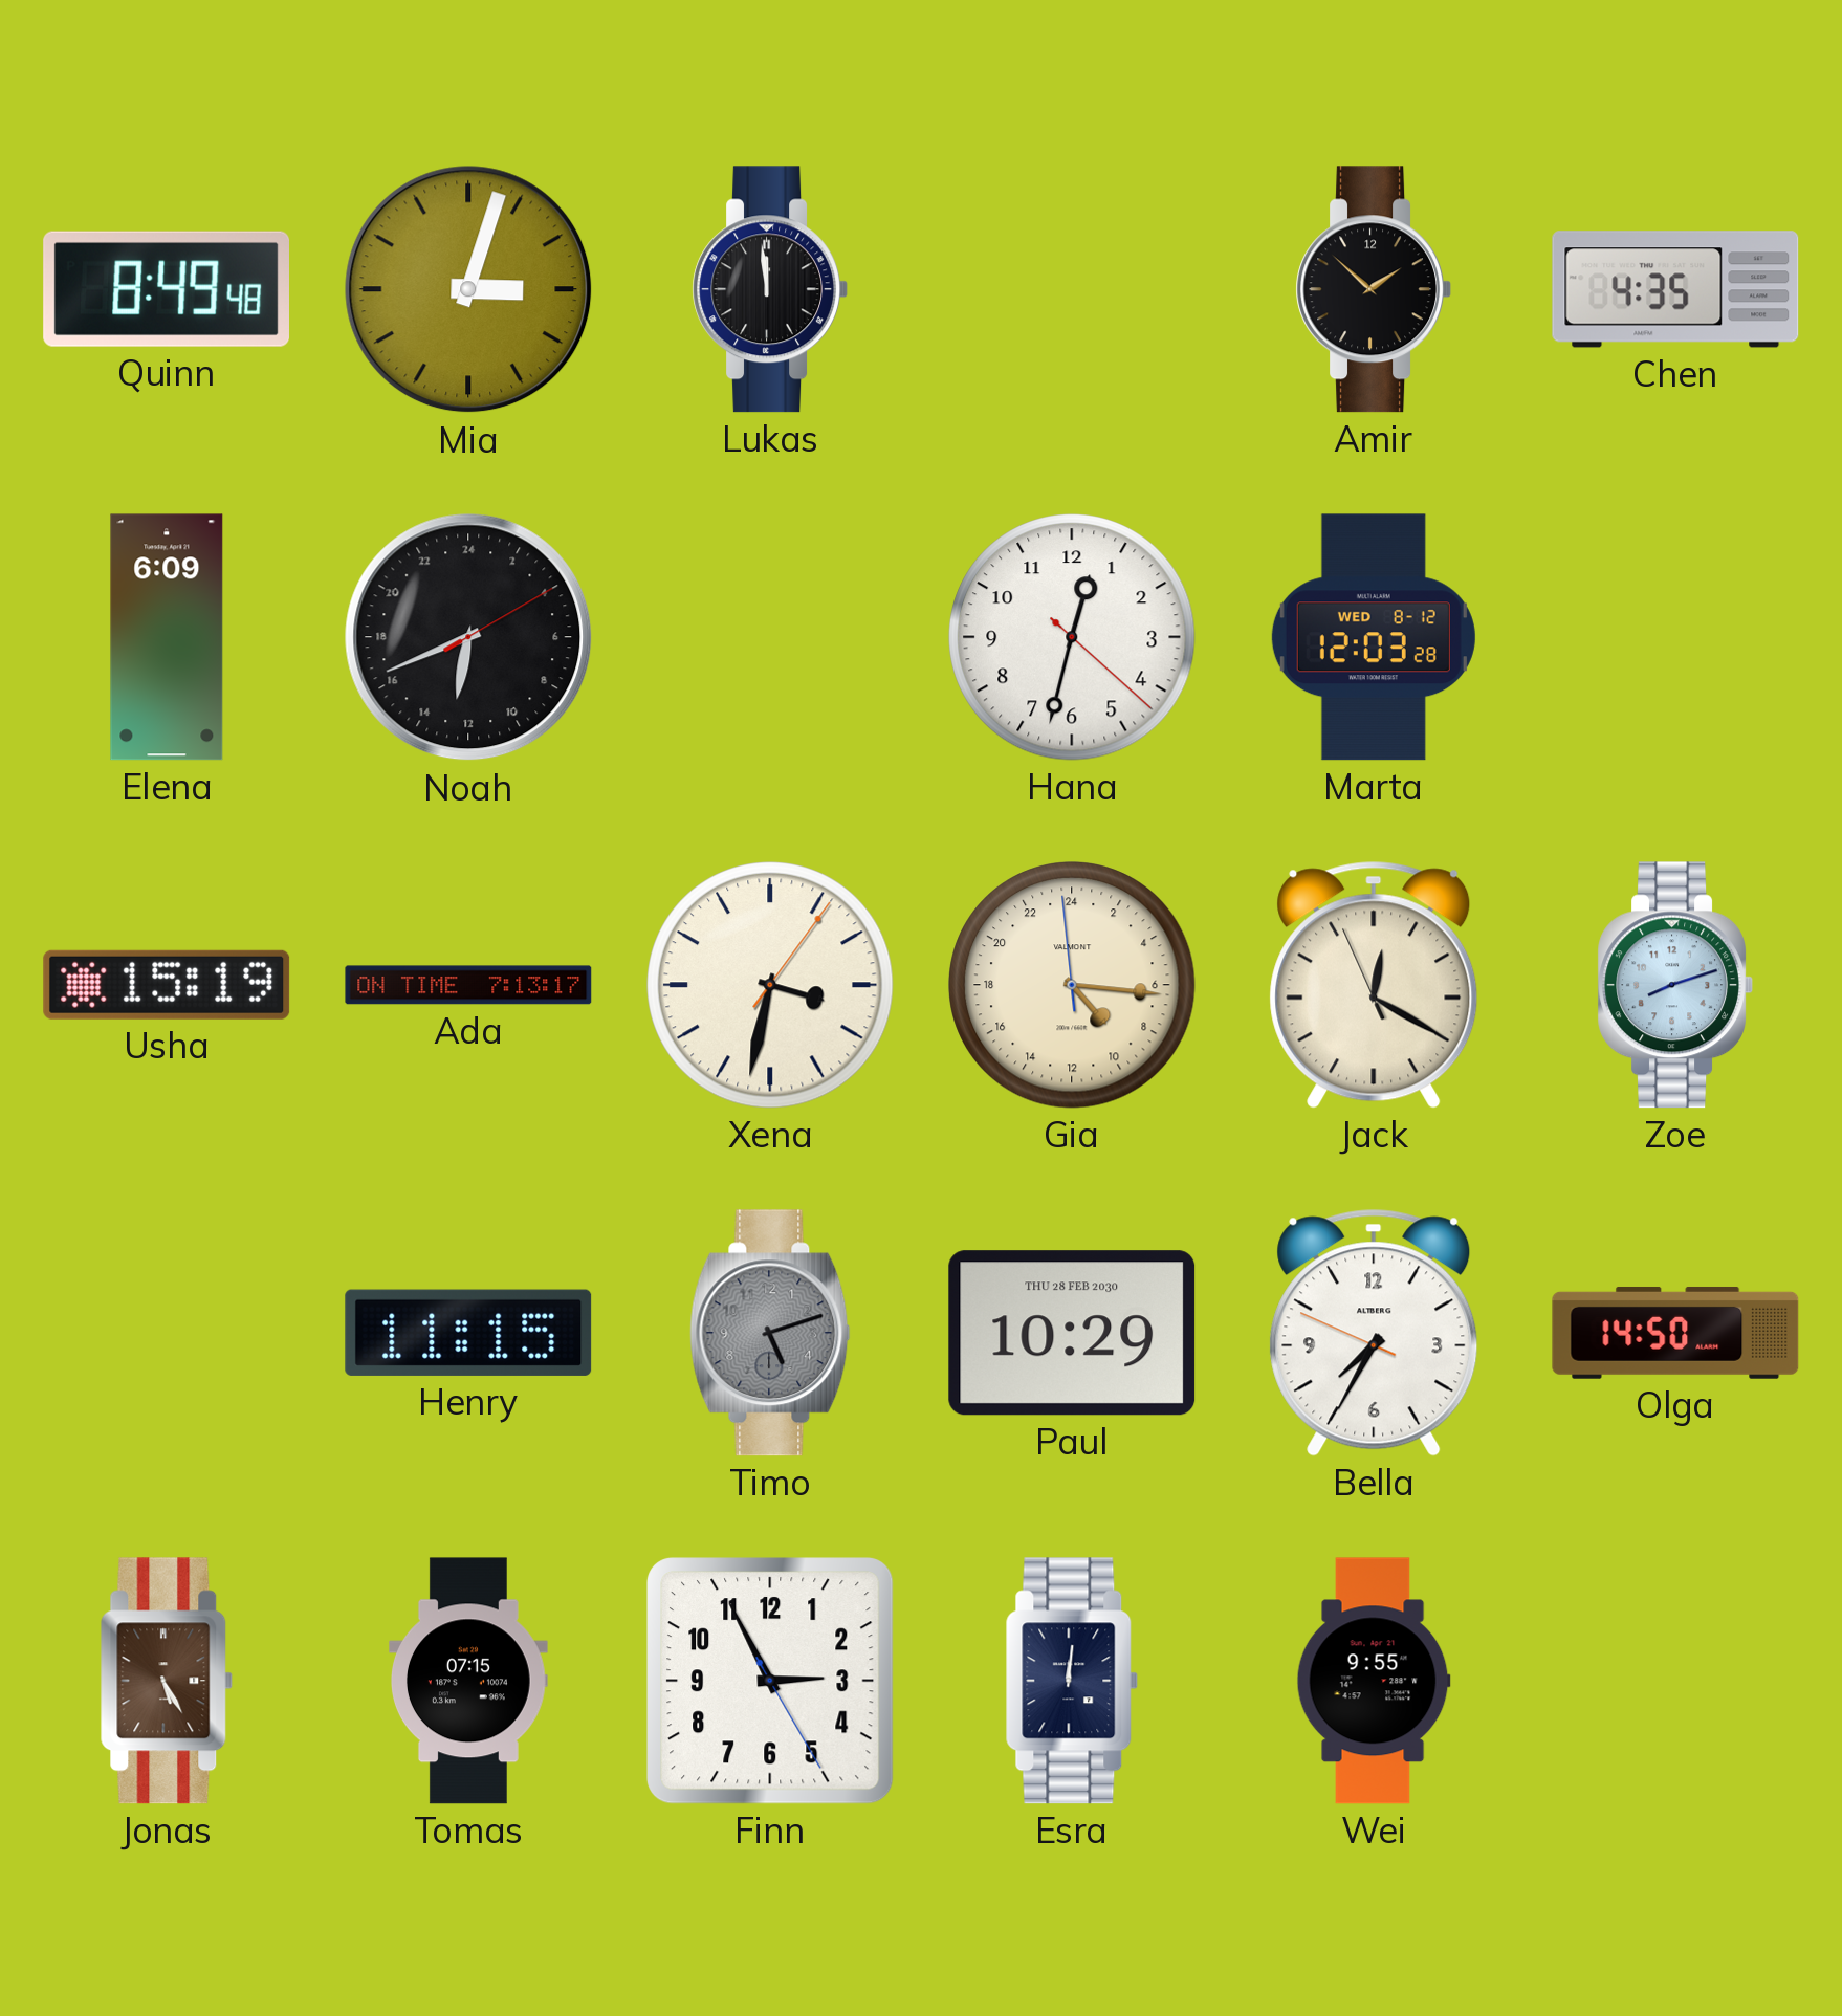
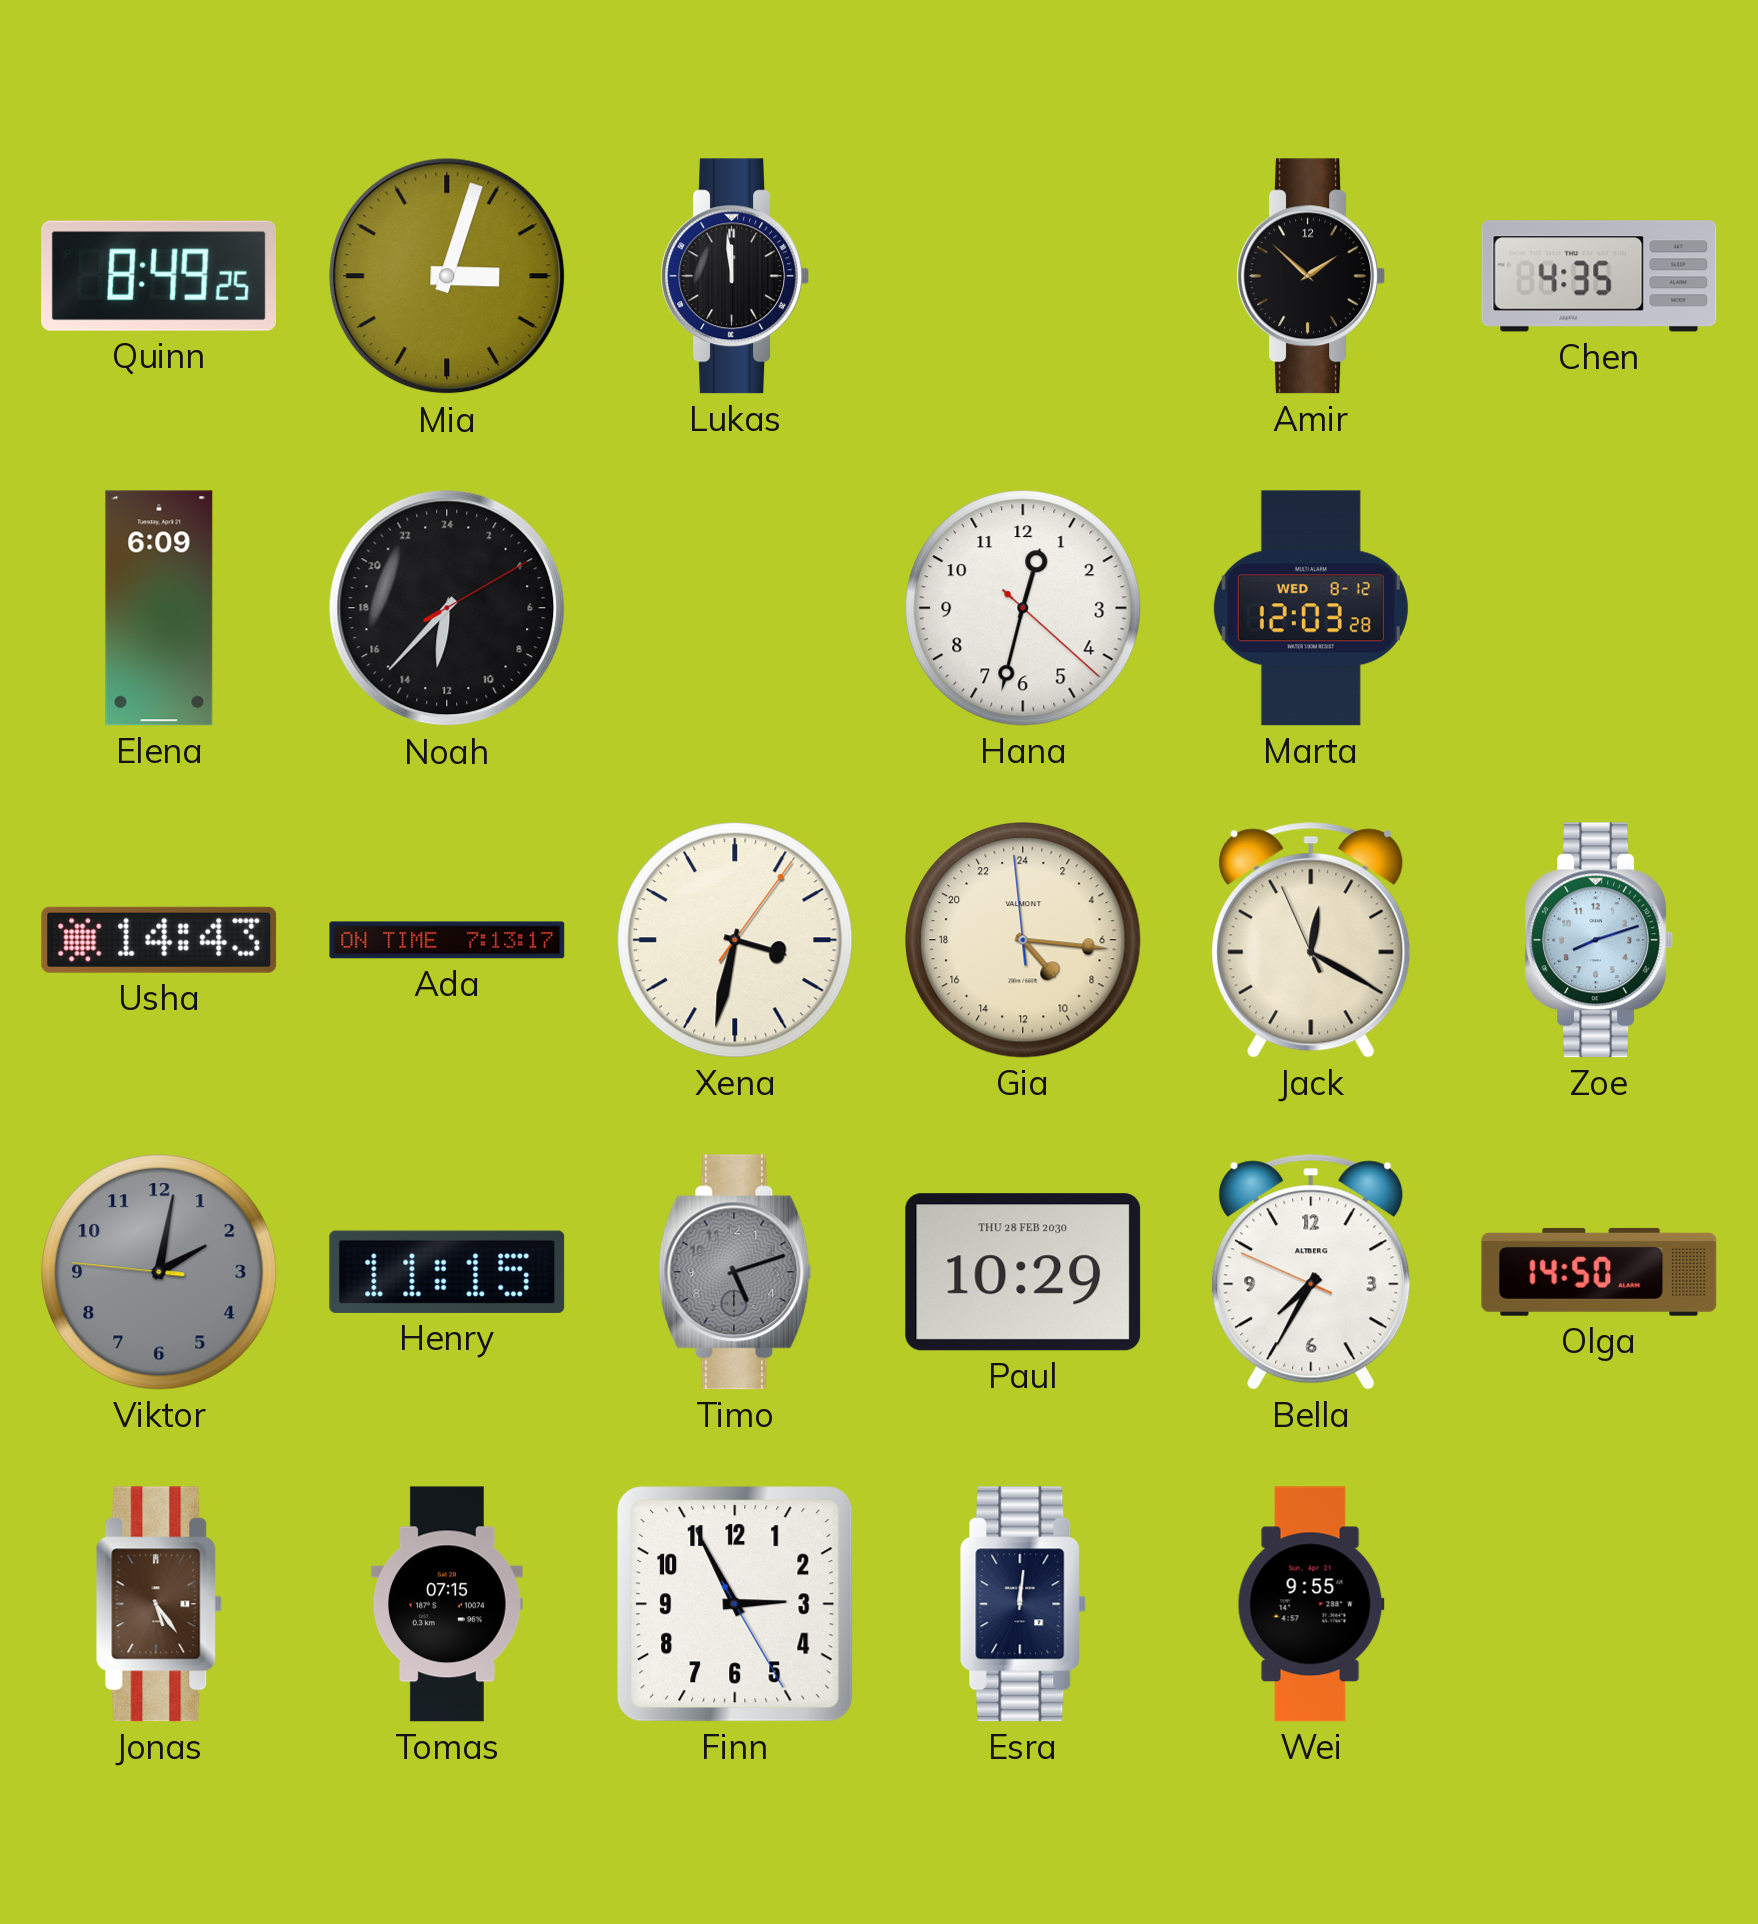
Quinn: 8:49:48 -> 8:49:25
Noah: 12:41 -> 12:37
Usha: 15:19 -> 14:43
Viktor: none -> 2:01
Jonas: 5:25 -> 5:24
